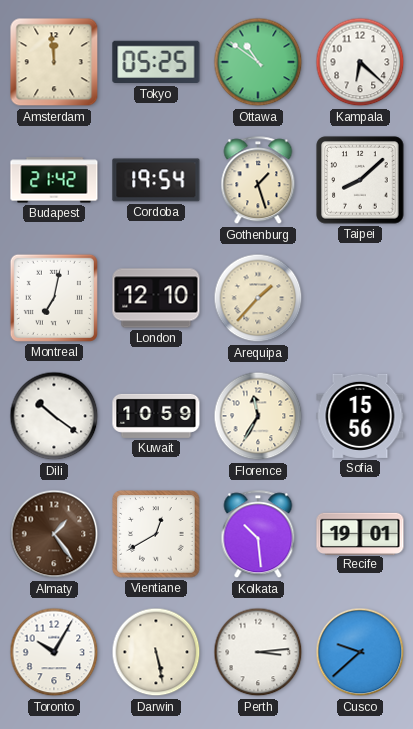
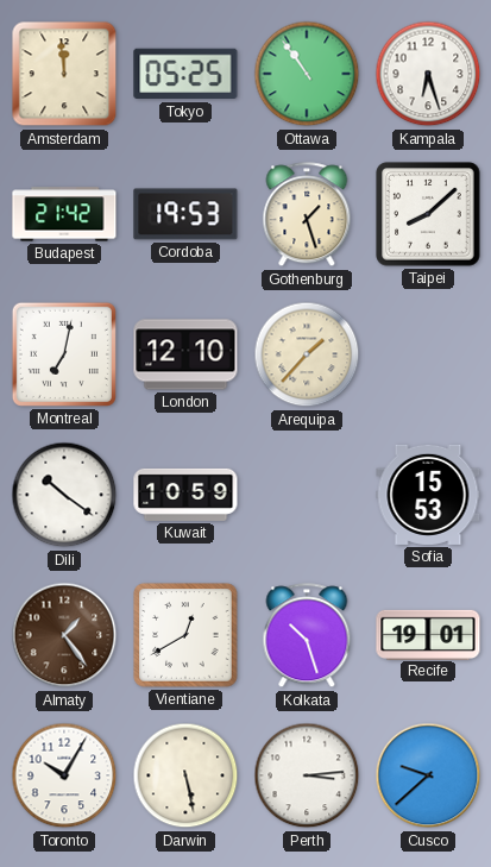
Ottawa: 10:51 -> 10:54
Kampala: 6:22 -> 6:27
Cordoba: 19:54 -> 19:53
Florence: 11:35 -> none
Sofia: 15:56 -> 15:53
Kolkata: 10:29 -> 10:27
